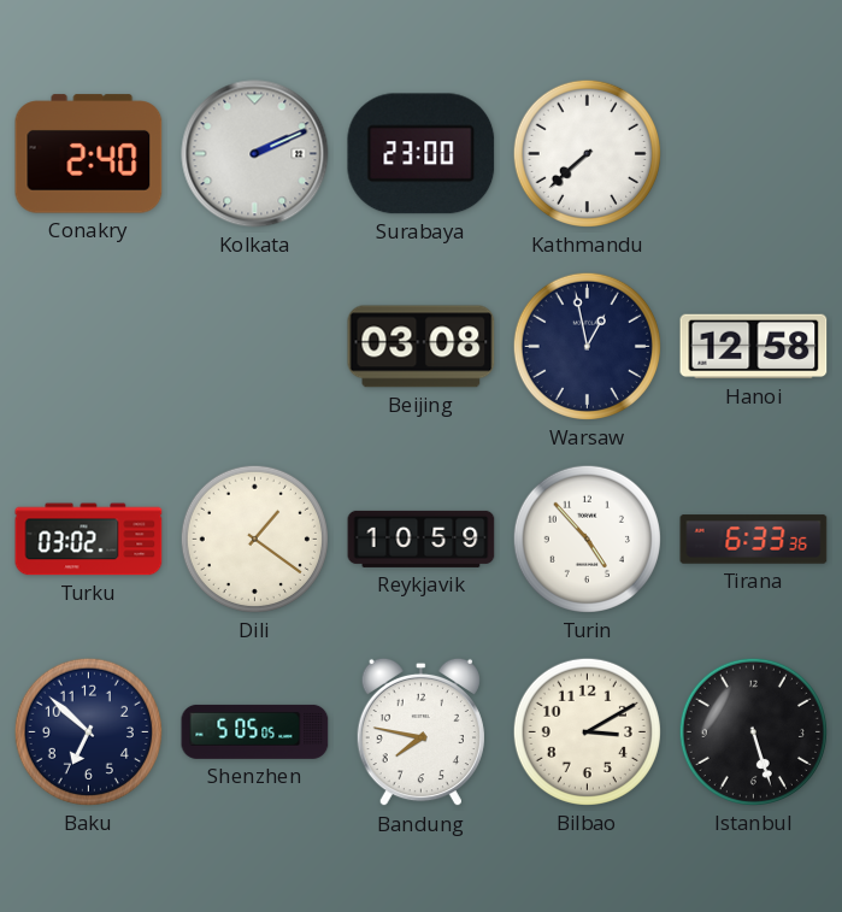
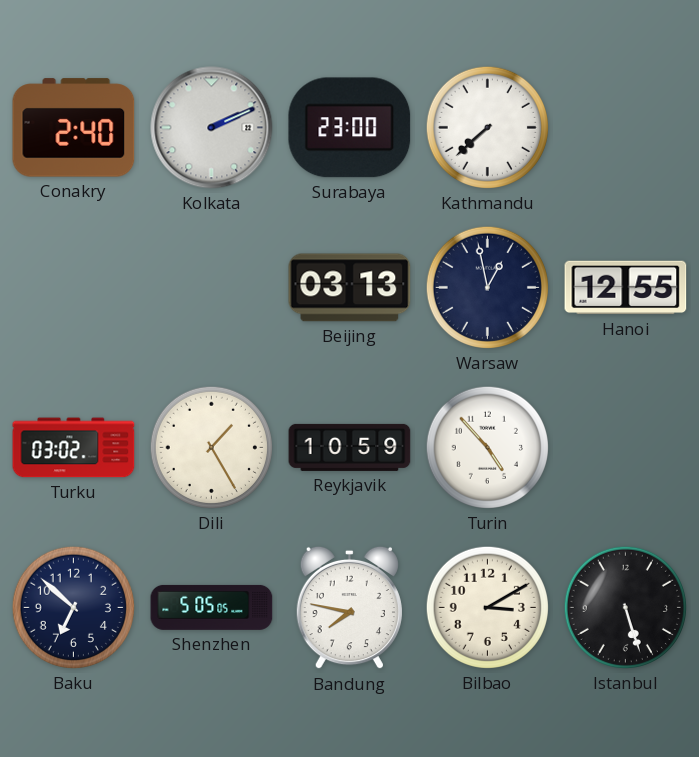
Beijing: 03:08 -> 03:13
Hanoi: 12:58 -> 12:55
Dili: 1:21 -> 1:25
Tirana: 6:33 -> none
